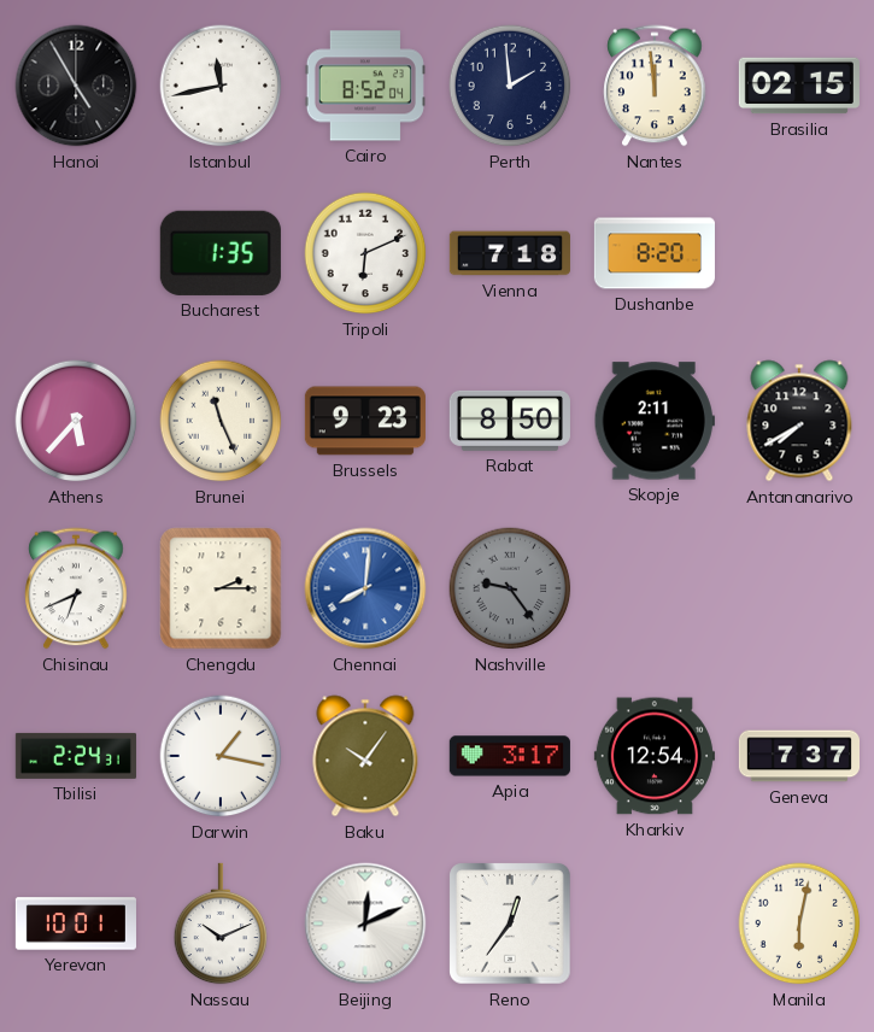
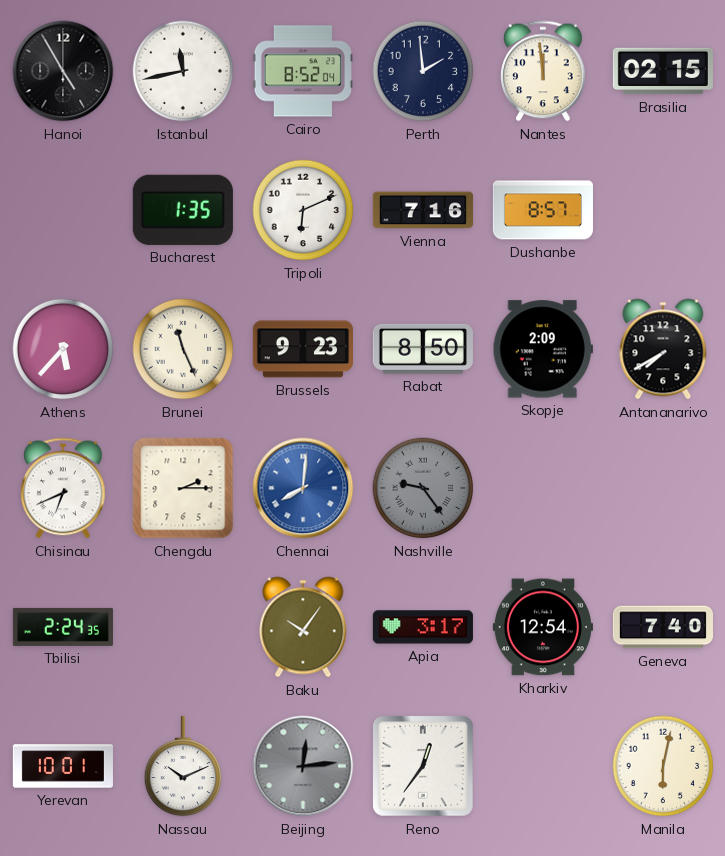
Vienna: 7:18 -> 7:16
Dushanbe: 8:20 -> 8:57
Skopje: 2:11 -> 2:09
Tbilisi: 2:24:31 -> 2:24:35
Darwin: 1:17 -> none
Geneva: 7:37 -> 7:40
Beijing: 12:11 -> 12:14
Beijing dial: white -> grey
